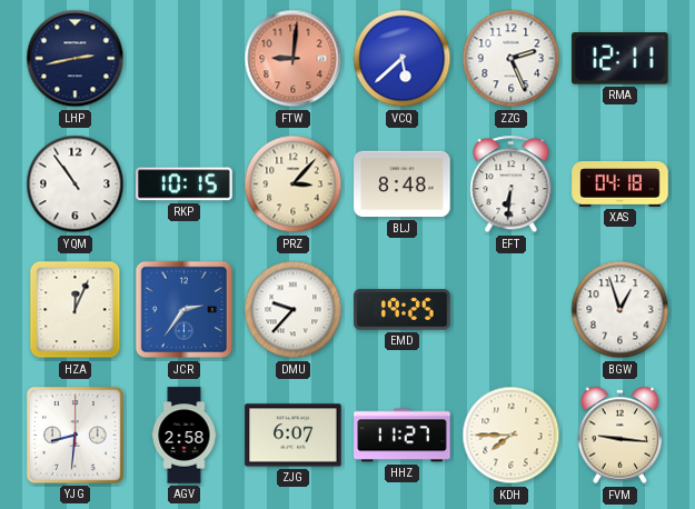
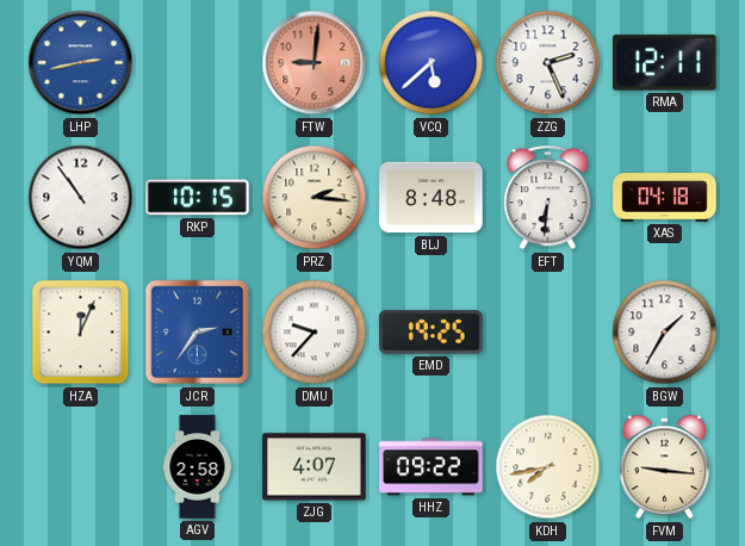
LHP dial: navy -> blue
PRZ: 3:07 -> 2:16
BGW: 12:57 -> 1:35
YJG: 8:31 -> none
ZJG: 6:07 -> 4:07
HHZ: 11:27 -> 09:22
KDH: 7:45 -> 7:43
